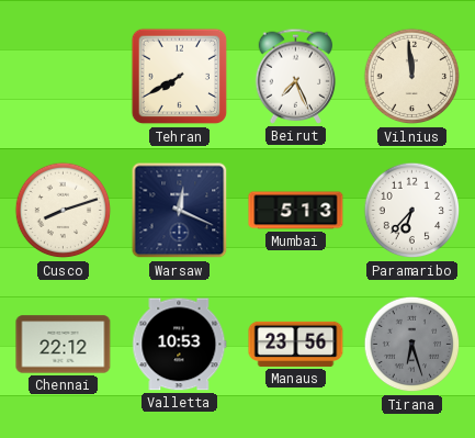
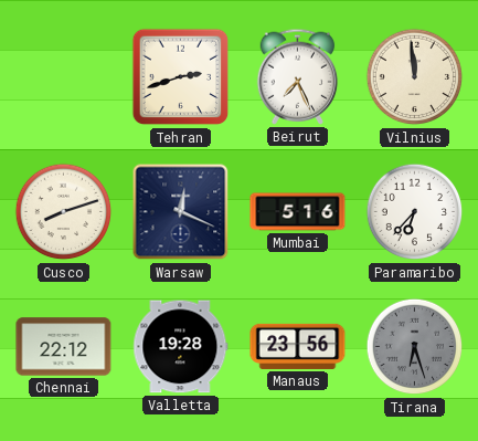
Tehran: 7:40 -> 2:42
Mumbai: 5:13 -> 5:16
Valletta: 10:53 -> 19:28
